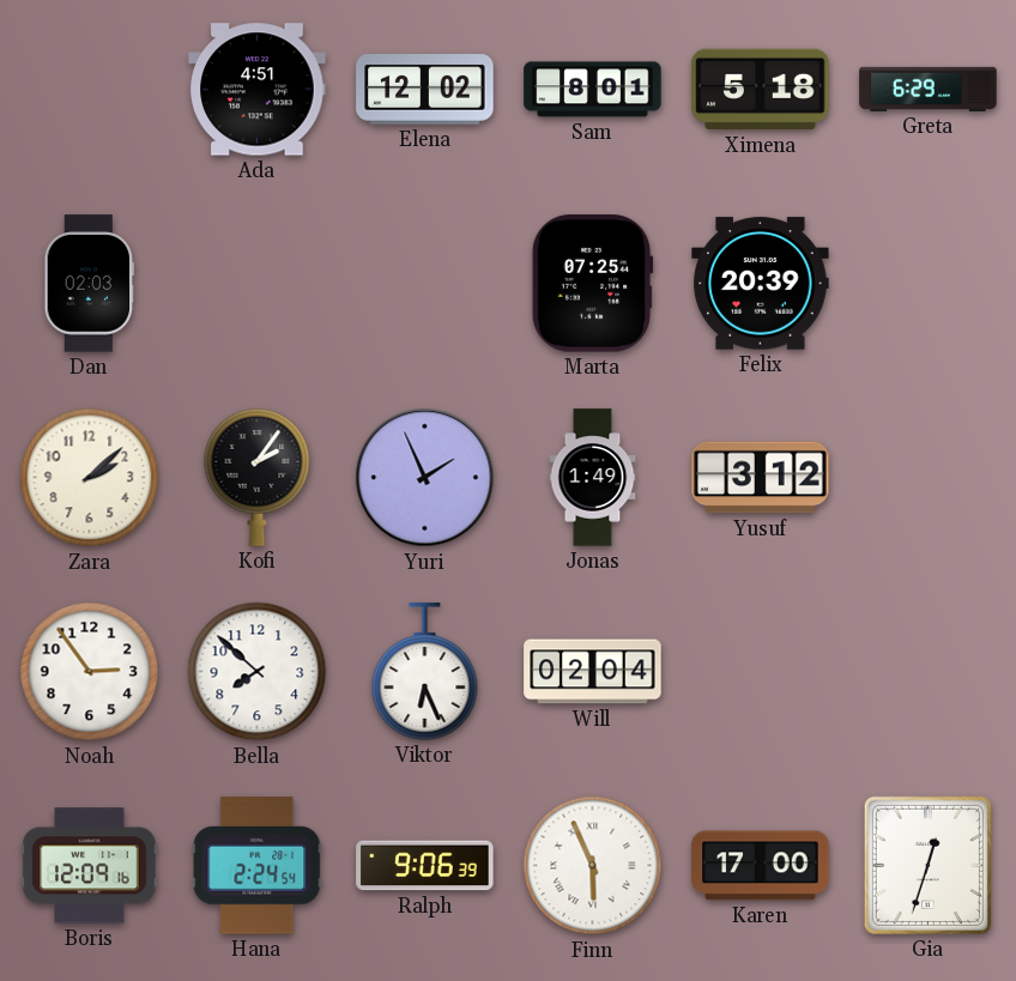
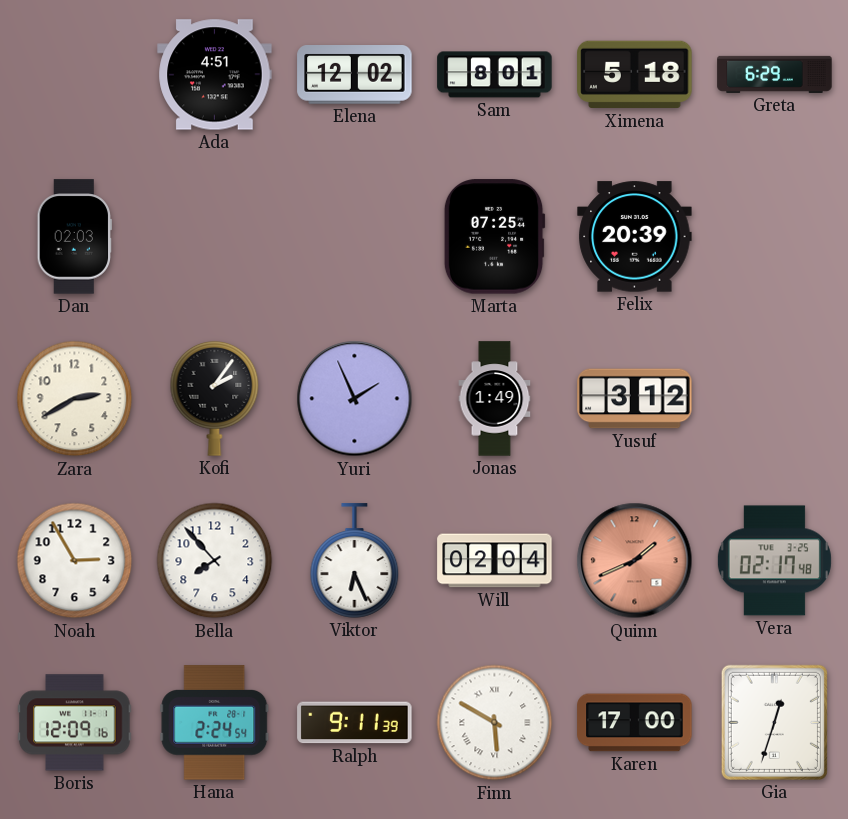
Zara: 2:08 -> 2:40
Noah: 2:54 -> 2:55
Bella: 7:52 -> 7:53
Quinn: none -> 1:41
Vera: none -> 02:17
Ralph: 9:06 -> 9:11
Finn: 5:56 -> 5:50
